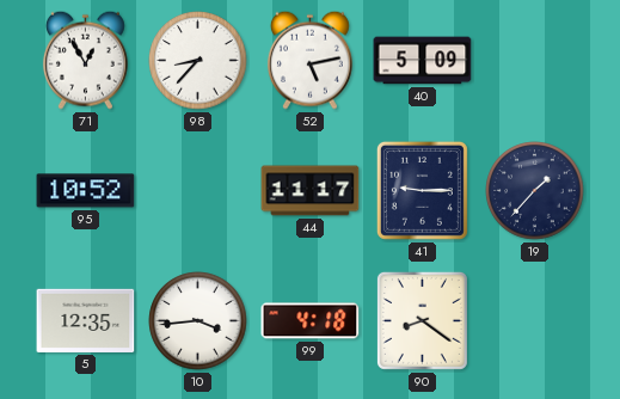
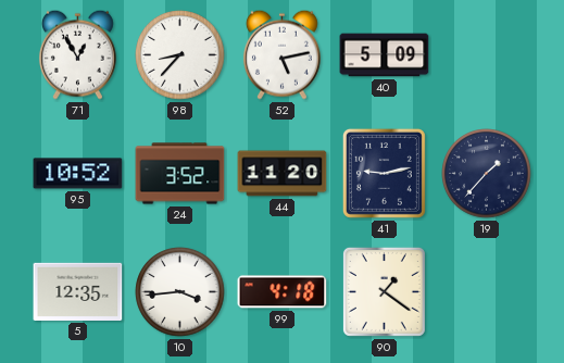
24: none -> 3:52
44: 11:17 -> 11:20
41: 9:15 -> 9:13
90: 8:21 -> 1:21
